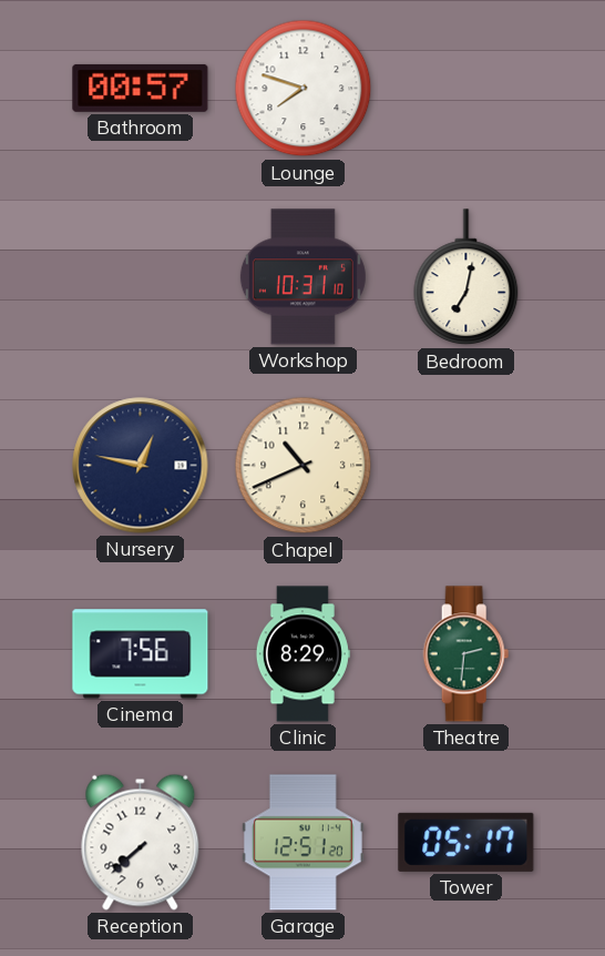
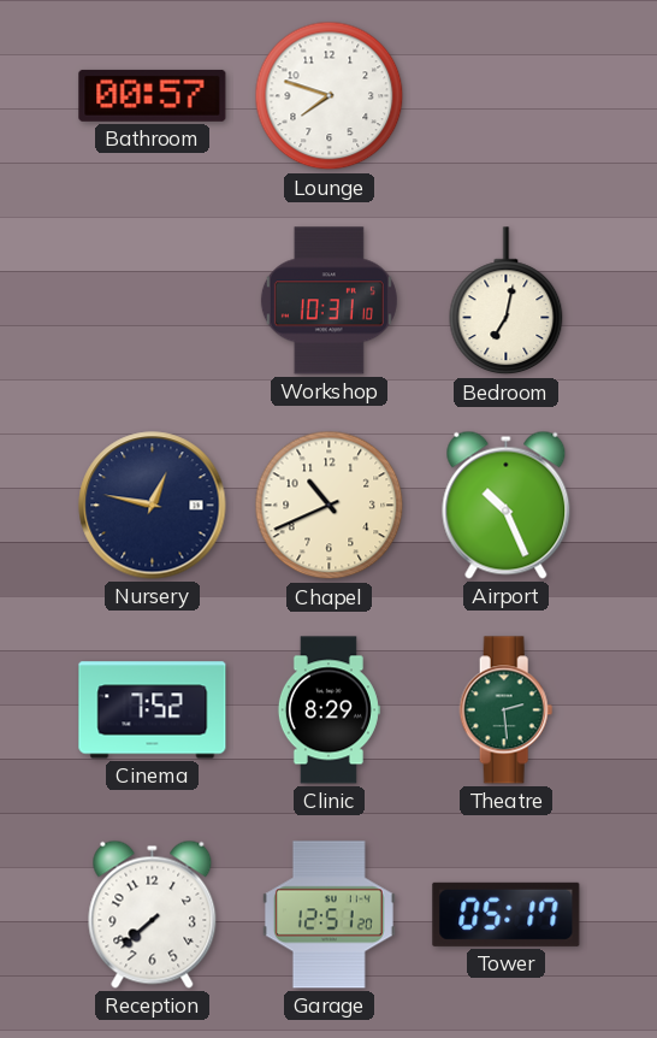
Airport: none -> 10:26
Cinema: 7:56 -> 7:52
Theatre: 2:31 -> 2:29
